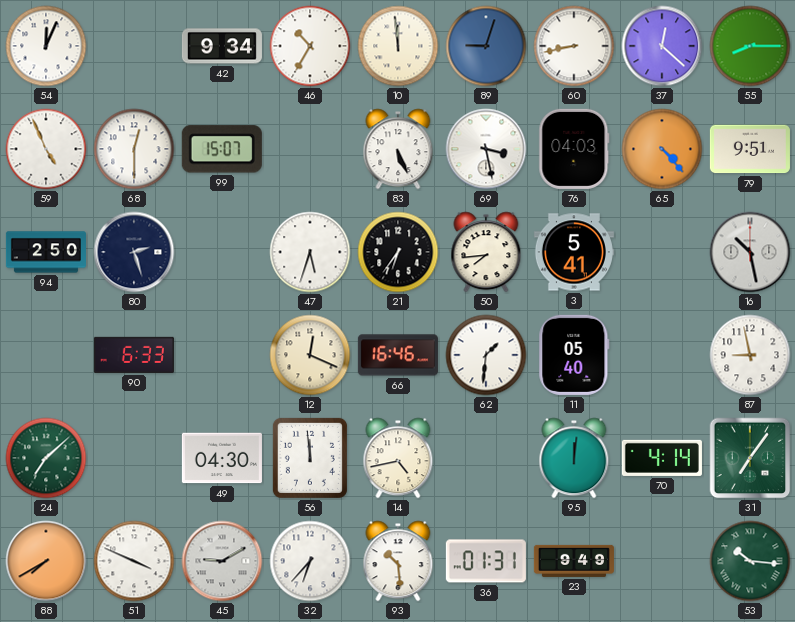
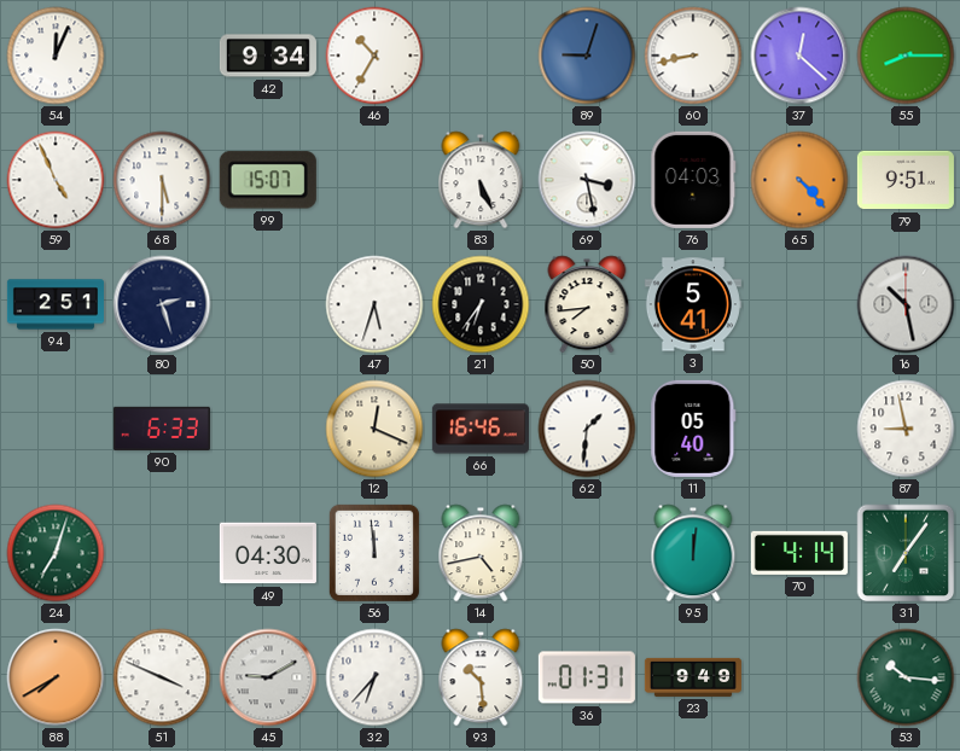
10: 11:59 -> none
68: 12:30 -> 5:30
94: 2:50 -> 2:51
24: 7:08 -> 7:03
